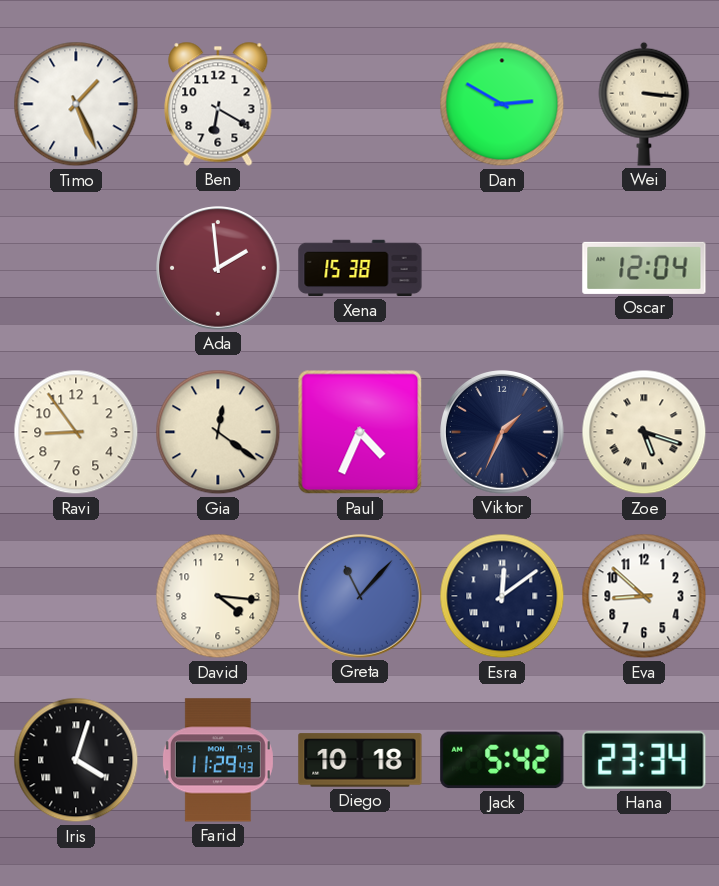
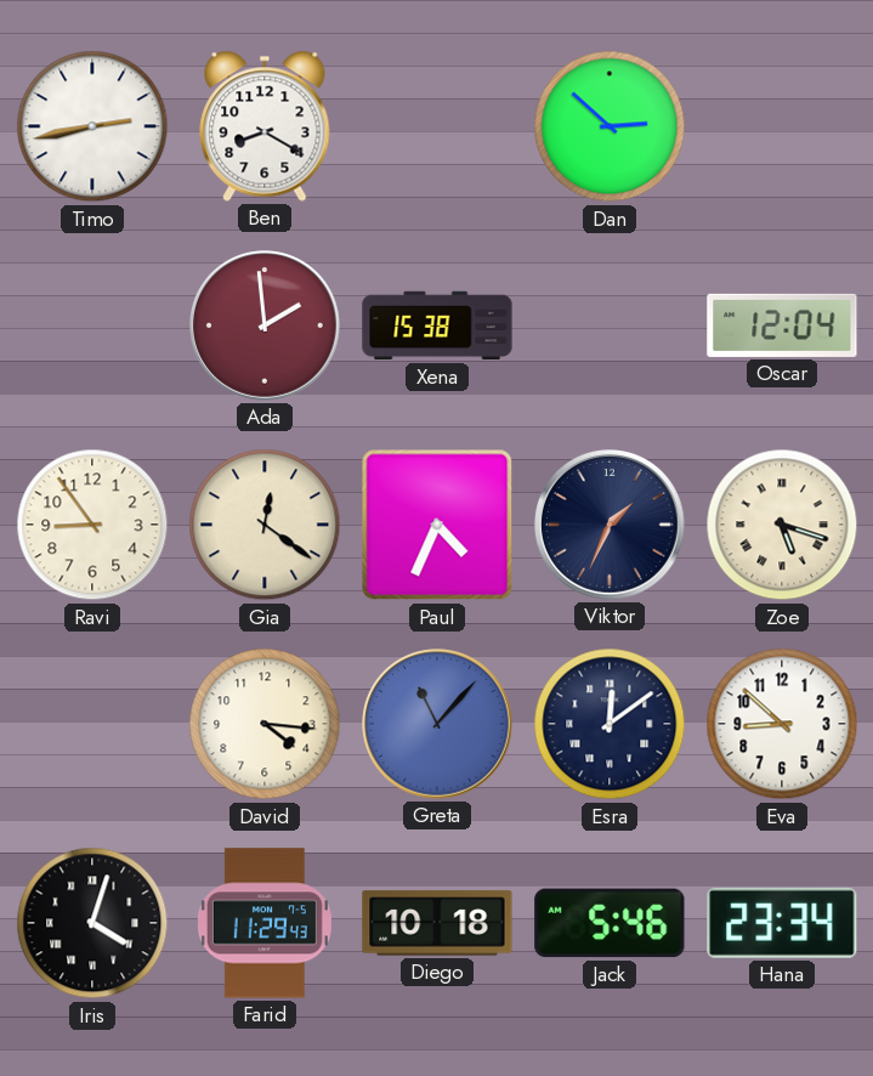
Timo: 1:26 -> 2:43
Ben: 6:20 -> 8:20
Dan: 2:50 -> 2:52
Wei: 3:16 -> none
Jack: 5:42 -> 5:46
